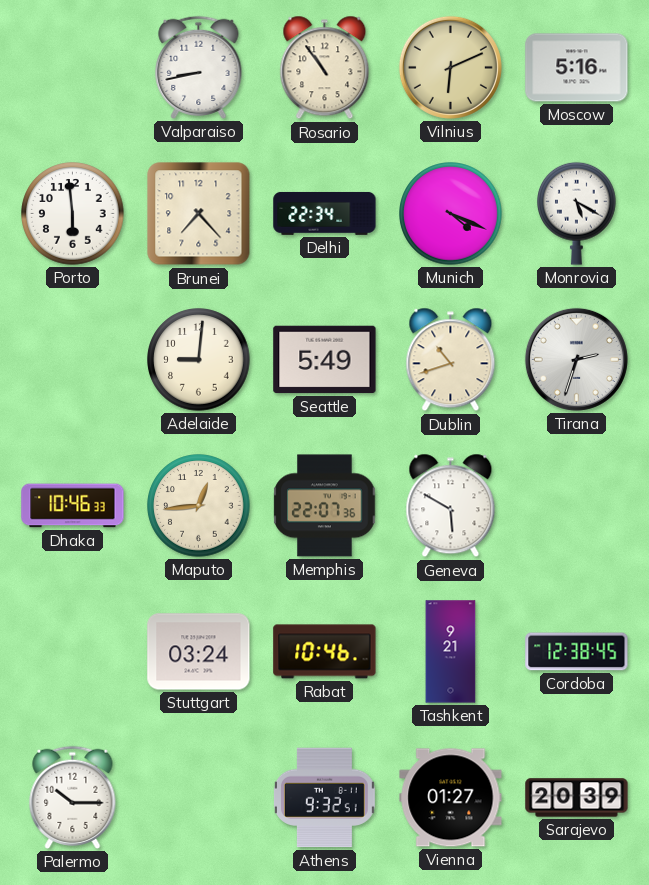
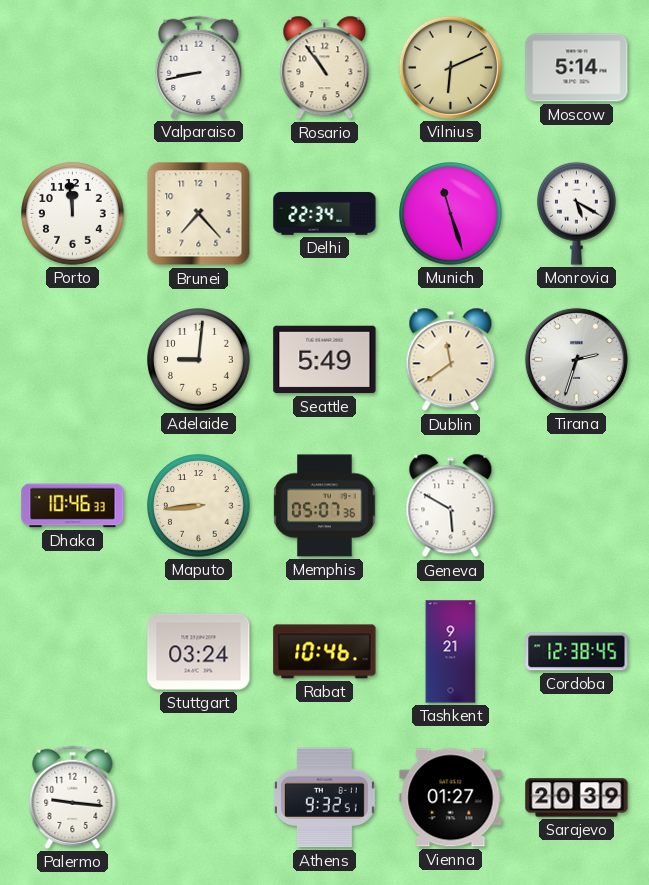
Moscow: 5:16 -> 5:14
Porto: 5:59 -> 11:59
Munich: 4:19 -> 11:27
Dublin: 10:42 -> 11:39
Maputo: 12:44 -> 8:44
Memphis: 22:07 -> 05:07
Palermo: 10:15 -> 9:16
